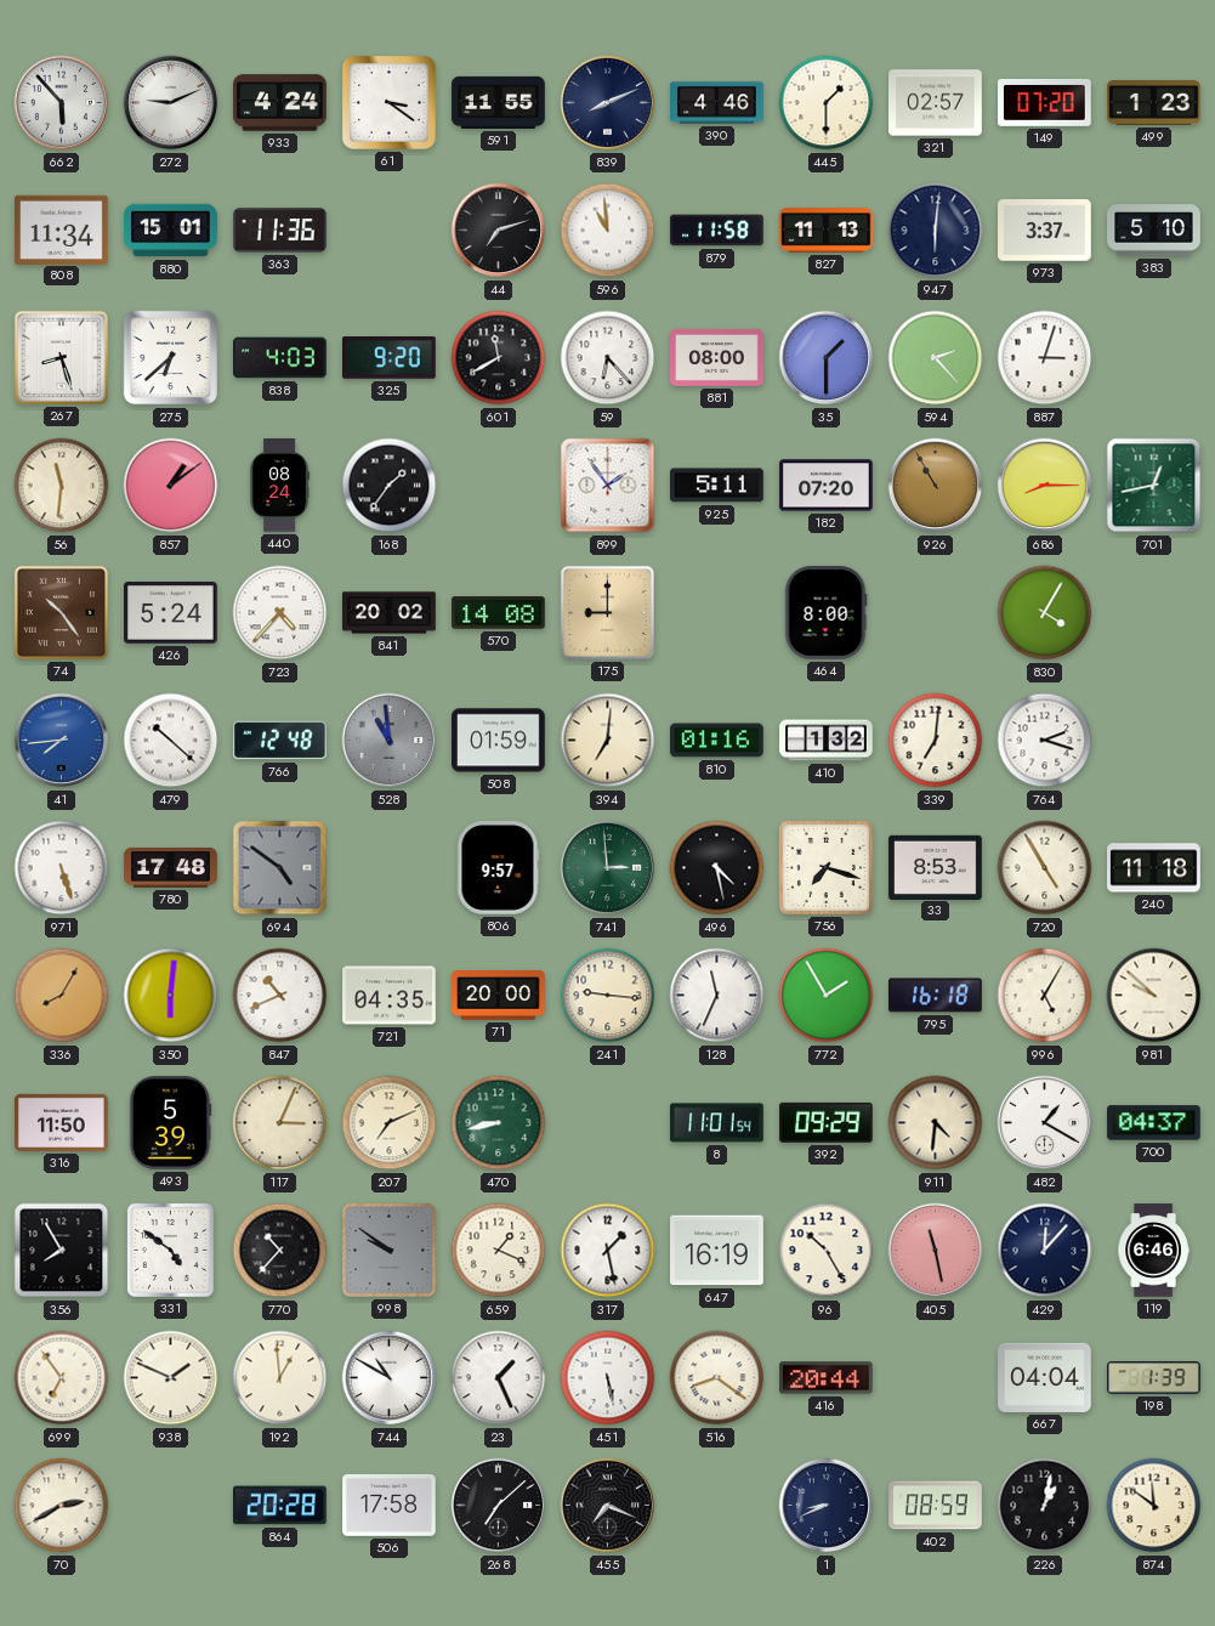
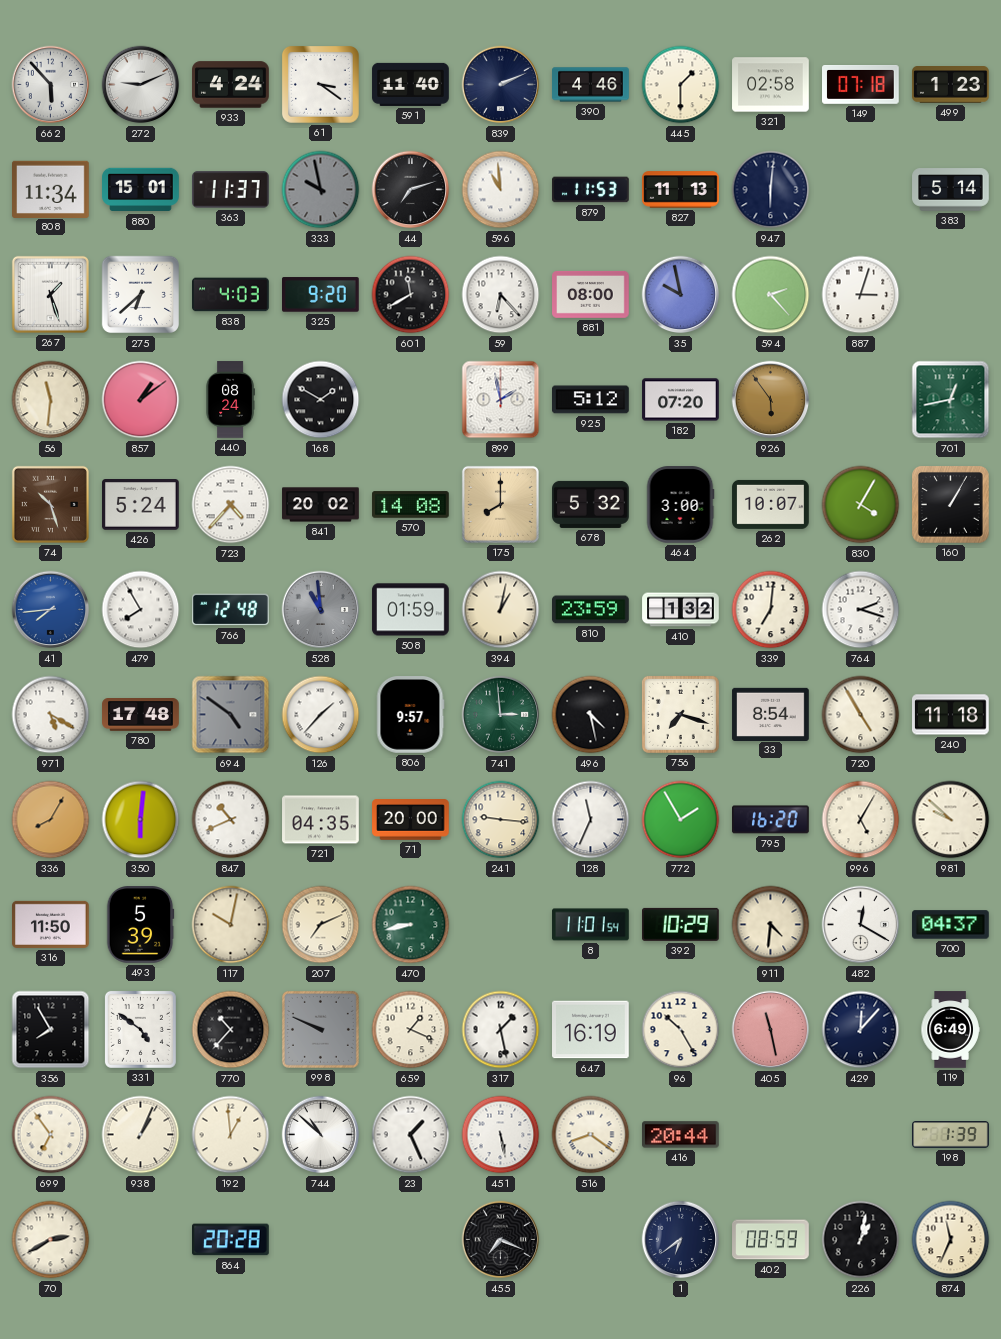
591: 11:55 -> 11:40
839: 8:11 -> 2:11
321: 02:57 -> 02:58
149: 07:20 -> 07:18
363: 11:36 -> 11:37
333: none -> 9:58
879: 11:58 -> 11:53
973: 3:37 -> none
383: 5:10 -> 5:14
267: 8:27 -> 1:27
35: 1:30 -> 9:58
168: 1:36 -> 1:50
899: 1:54 -> 1:58
925: 5:11 -> 5:12
926: 10:55 -> 5:54
686: 8:15 -> none
74: 10:24 -> 10:27
175: 9:00 -> 8:00
678: none -> 5:32
464: 8:00 -> 3:00
262: none -> 10:07
160: none -> 1:05
479: 10:22 -> 7:55
394: 7:01 -> 1:02
810: 01:16 -> 23:59
971: 5:27 -> 5:20
126: none -> 1:37
33: 8:53 -> 8:54
795: 16:18 -> 16:20
117: 3:04 -> 10:02
392: 09:29 -> 10:29
482: 1:20 -> 12:20
998: 9:51 -> 9:49
119: 6:46 -> 6:49
938: 1:49 -> 1:04
744: 10:50 -> 10:52
667: 04:04 -> none
506: 17:58 -> none
268: 7:08 -> none
1: 8:41 -> 6:39
874: 11:51 -> 11:34
